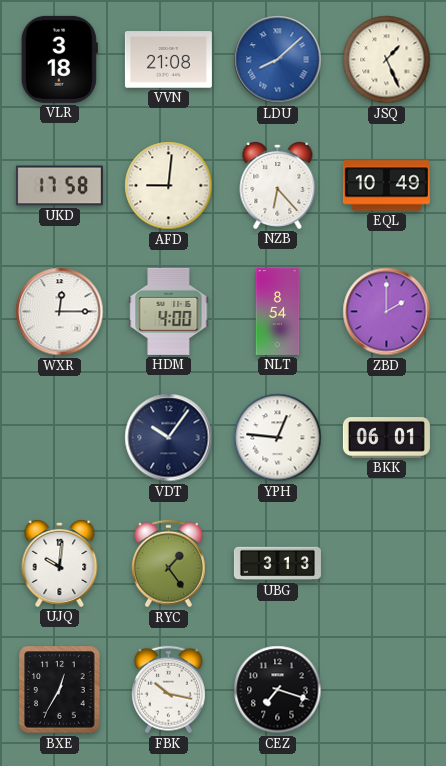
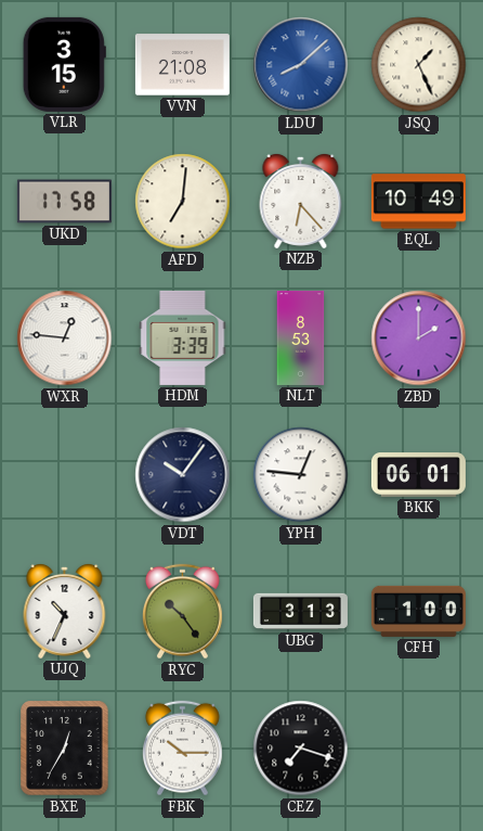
VLR: 3:18 -> 3:15
AFD: 9:01 -> 7:01
WXR: 12:15 -> 12:46
HDM: 4:00 -> 3:39
NLT: 8:54 -> 8:53
UJQ: 10:01 -> 10:34
RYC: 1:24 -> 10:24
CFH: none -> 1:00
FBK: 10:17 -> 10:15
